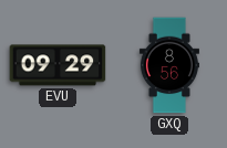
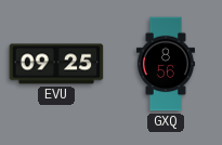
EVU: 09:29 -> 09:25
